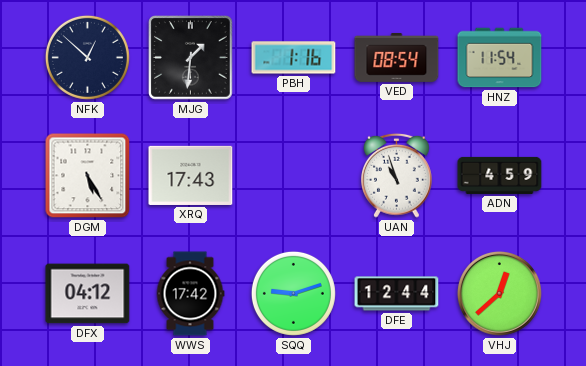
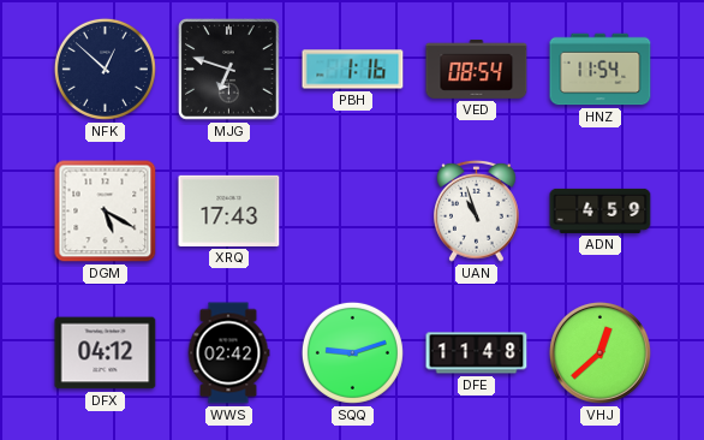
MJG: 1:31 -> 6:48
DGM: 5:25 -> 5:20
WWS: 17:42 -> 02:42
DFE: 12:44 -> 11:48
